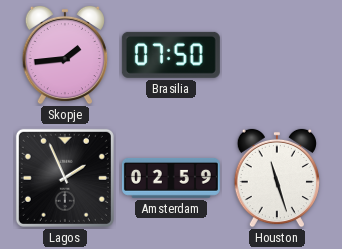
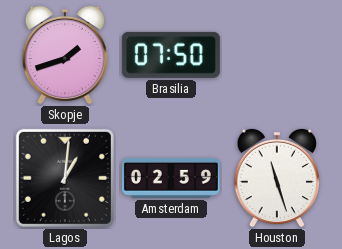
Skopje: 1:44 -> 1:42
Lagos: 1:56 -> 1:01
